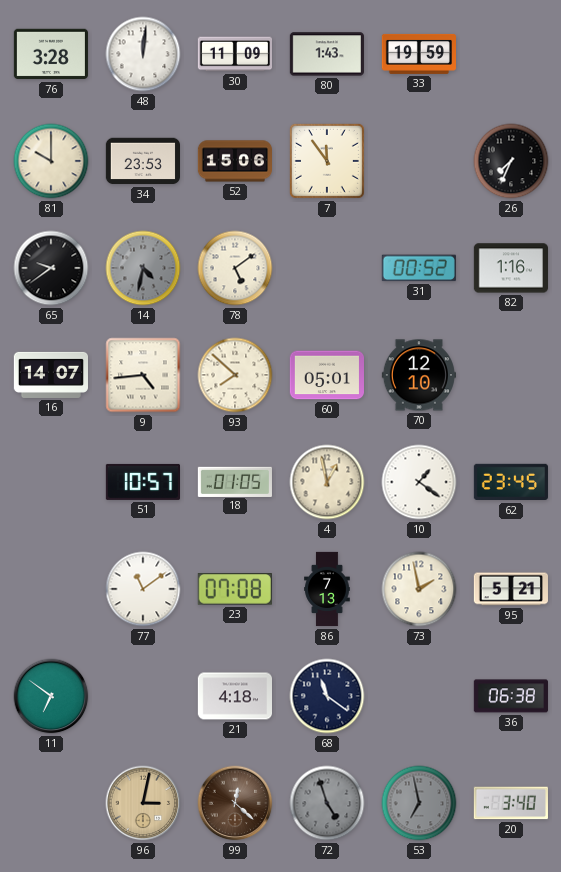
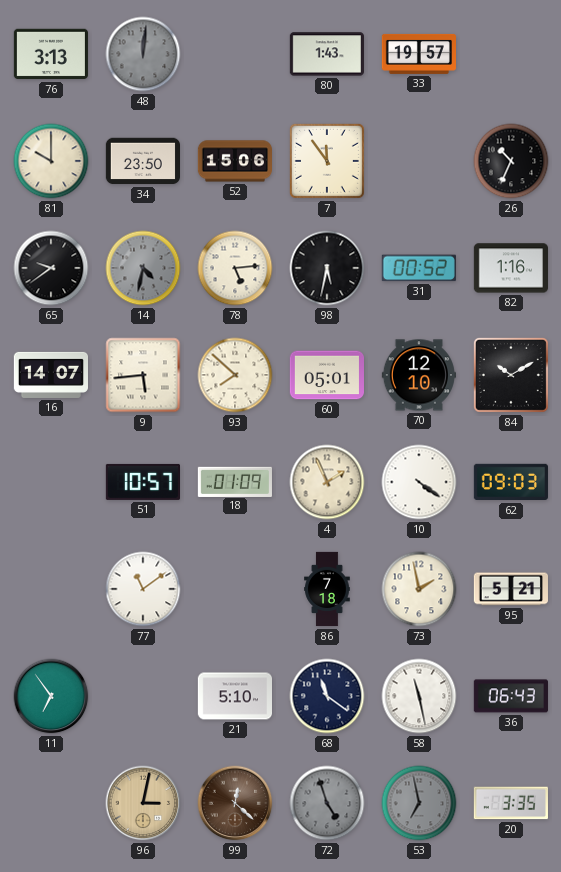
76: 3:28 -> 3:13
48 dial: white -> grey
30: 11:09 -> none
33: 19:59 -> 19:57
34: 23:53 -> 23:50
26: 7:34 -> 10:34
78: 5:09 -> 5:14
98: none -> 5:32
9: 4:44 -> 5:44
84: none -> 10:10
18: 01:05 -> 01:09
4: 12:58 -> 1:56
10: 1:21 -> 4:21
62: 23:45 -> 09:03
23: 07:08 -> none
86: 7:13 -> 7:18
11: 6:51 -> 6:54
21: 4:18 -> 5:10
58: none -> 11:28
36: 06:38 -> 06:43
20: 3:40 -> 3:35
